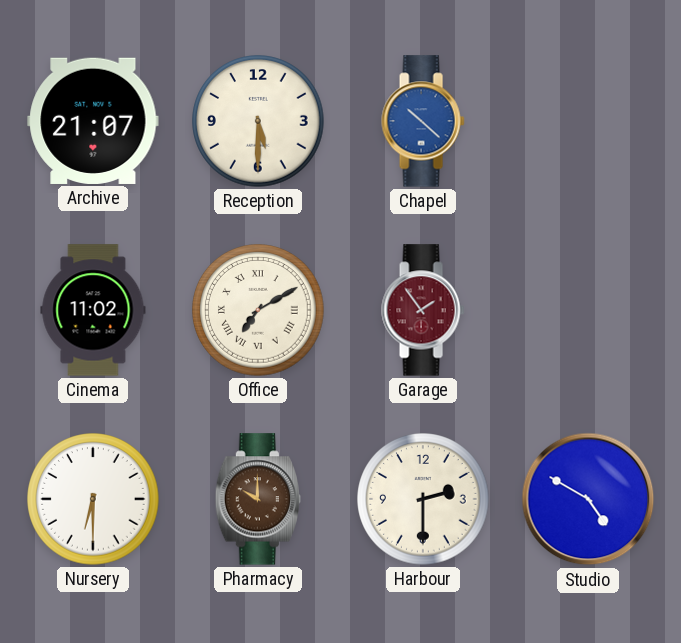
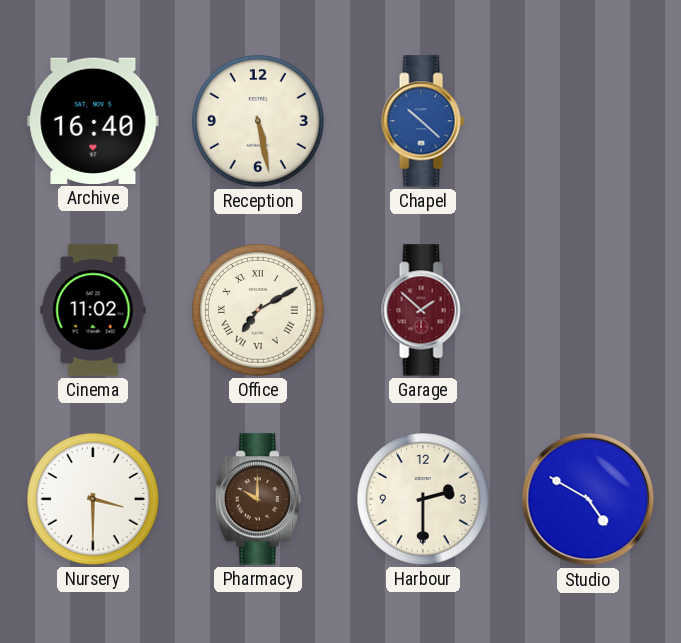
Archive: 21:07 -> 16:40
Reception: 5:30 -> 5:28
Garage: 1:54 -> 1:52
Nursery: 6:30 -> 3:30
